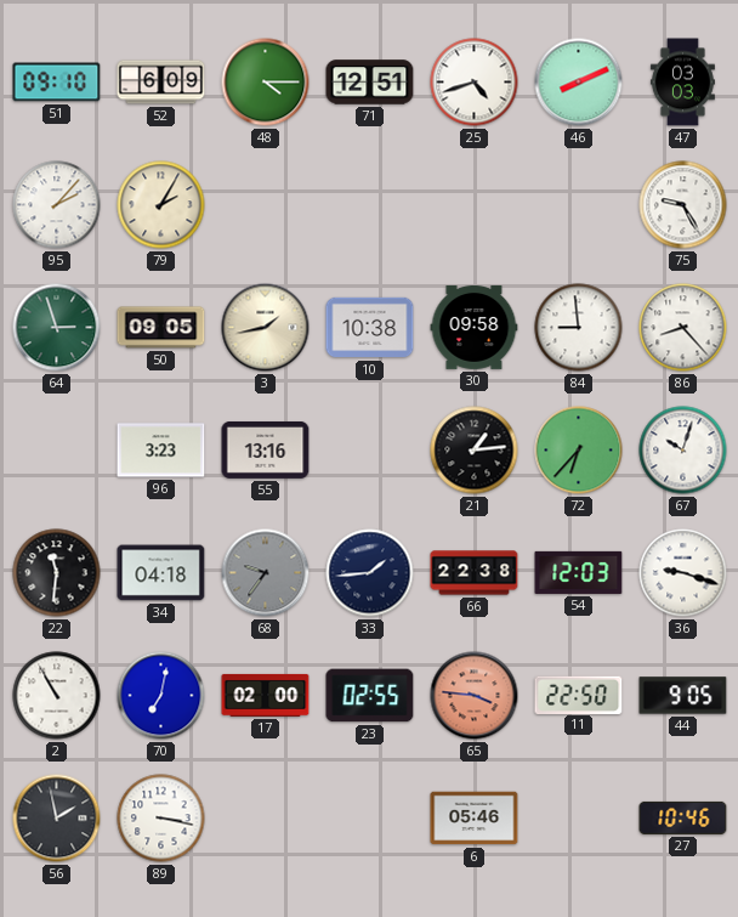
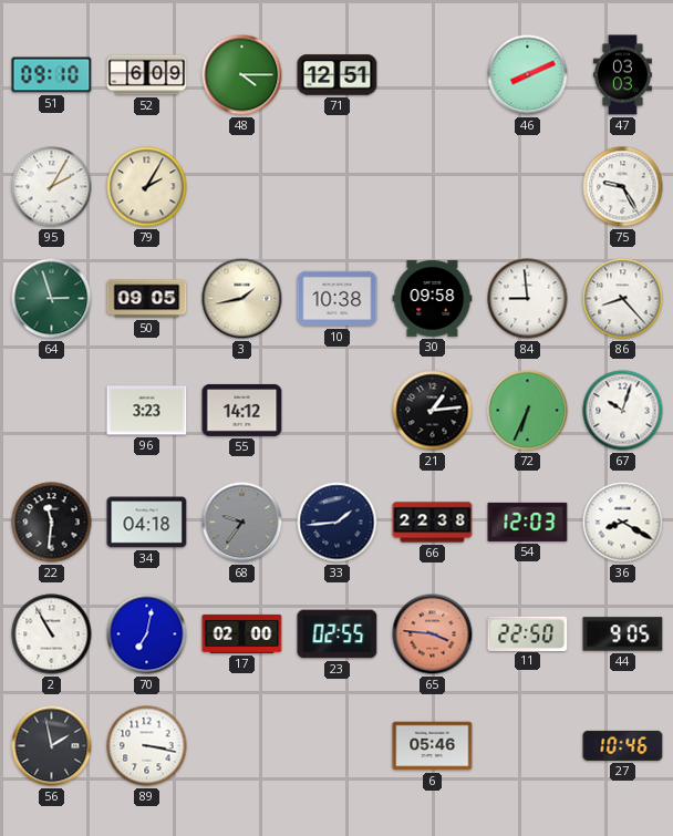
25: 4:42 -> none
95: 2:07 -> 2:05
55: 13:16 -> 14:12
72: 6:37 -> 6:34
36: 9:18 -> 8:20
